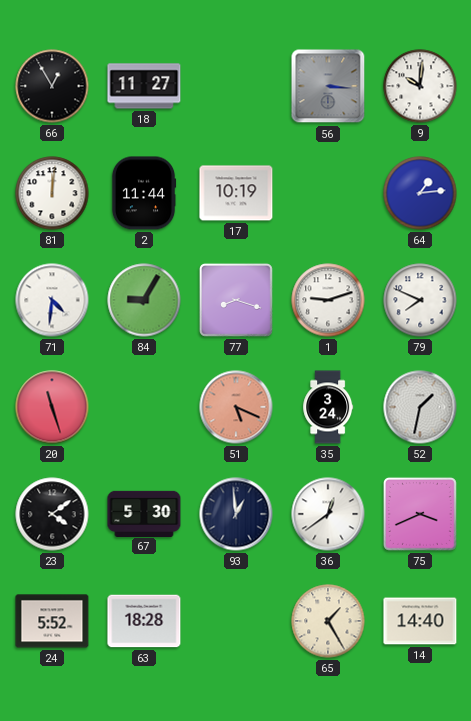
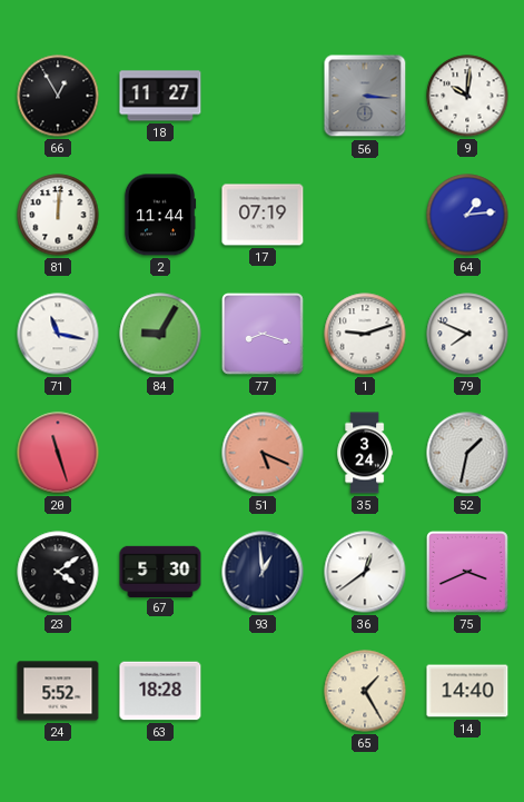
17: 10:19 -> 07:19
71: 4:31 -> 11:17
